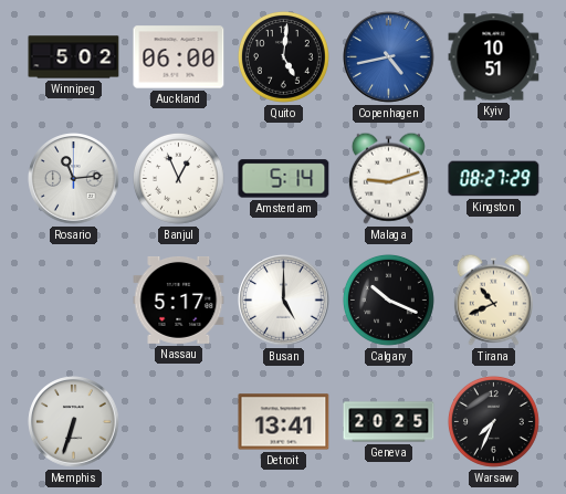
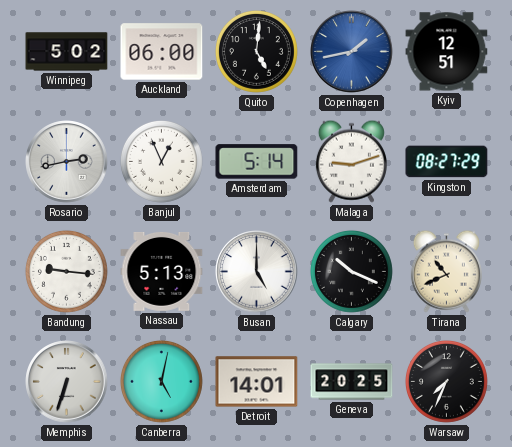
Copenhagen: 4:43 -> 1:43
Kyiv: 10:51 -> 12:51
Rosario: 11:14 -> 2:43
Bandung: none -> 9:16
Nassau: 5:17 -> 5:13
Canberra: none -> 5:02
Detroit: 13:41 -> 14:01
